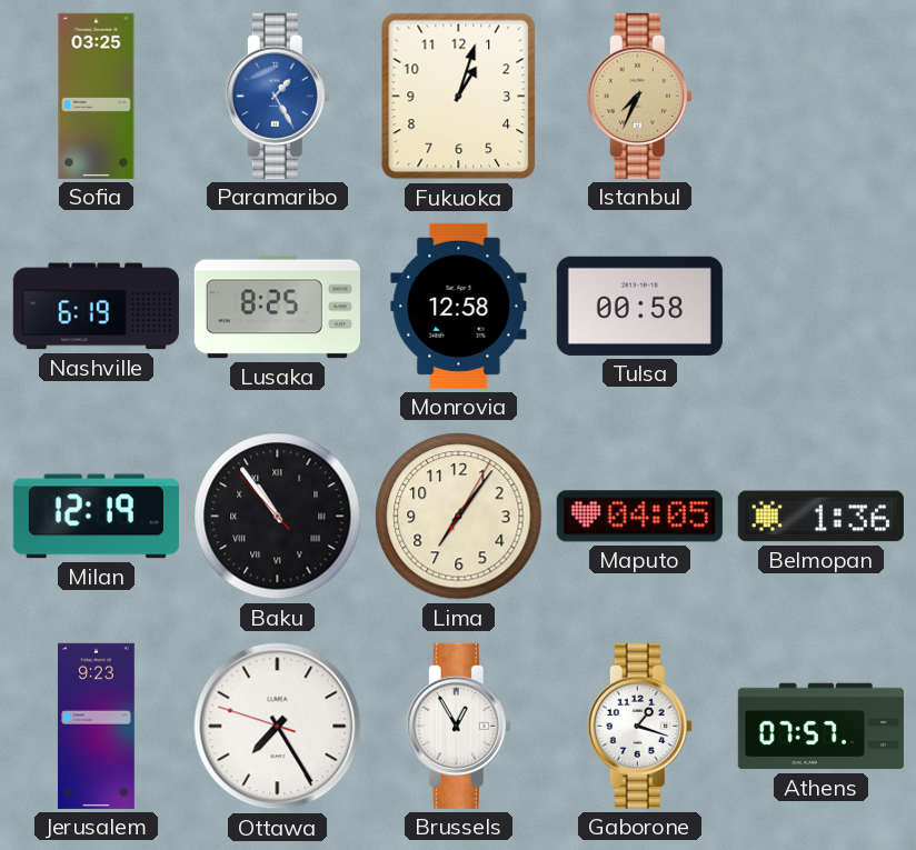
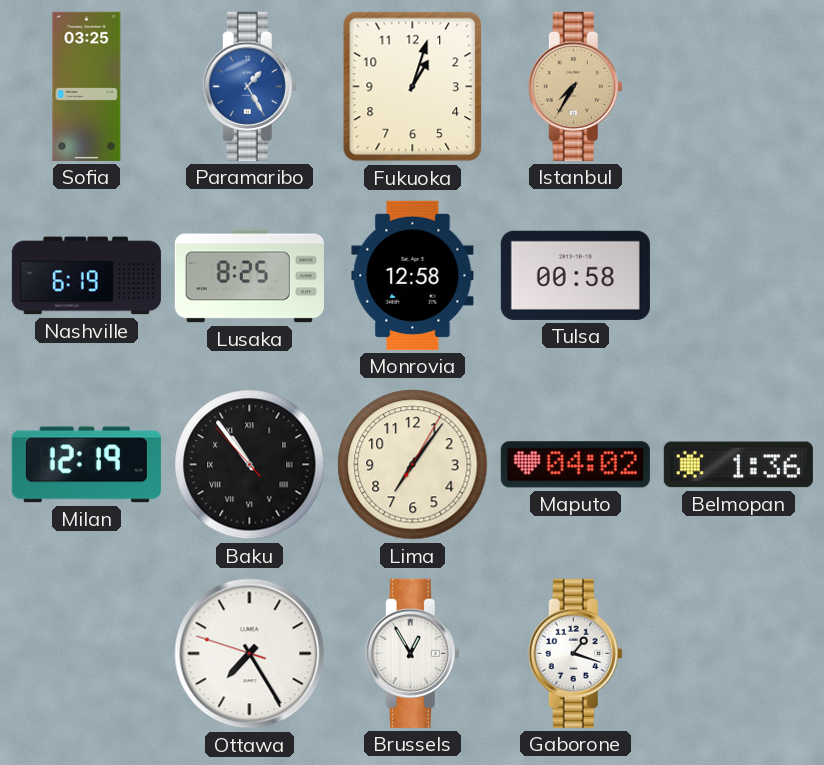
Istanbul: 7:34 -> 7:35
Maputo: 04:05 -> 04:02
Jerusalem: 9:23 -> none
Athens: 07:57 -> none
